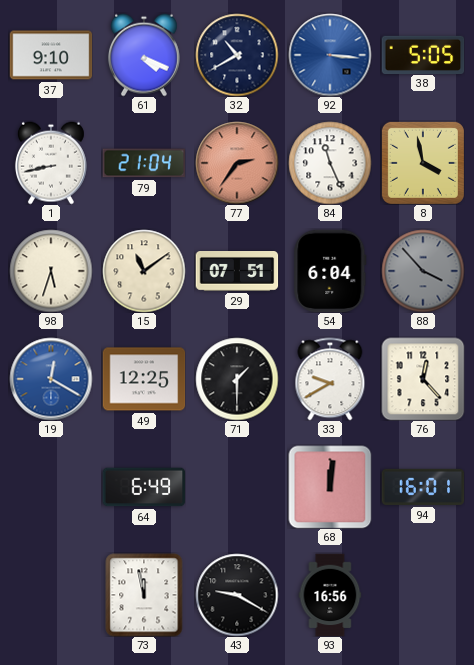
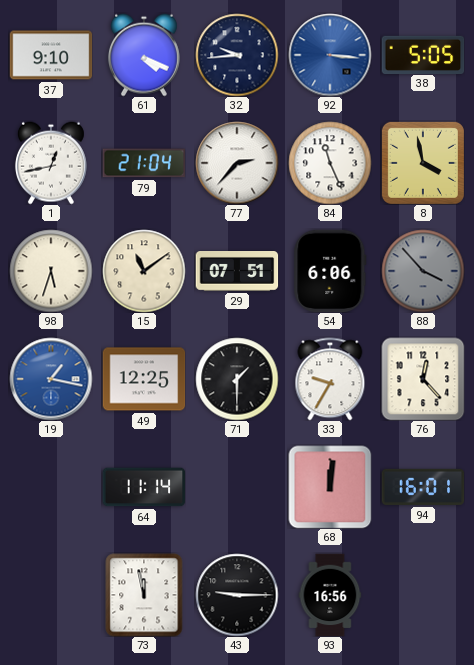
32: 10:40 -> 9:44
1: 8:43 -> 12:43
77: 2:36 -> 2:37
77 dial: salmon -> white
54: 6:04 -> 6:06
19: 12:20 -> 1:17
33: 9:40 -> 9:35
64: 6:49 -> 11:14
43: 9:20 -> 9:15
